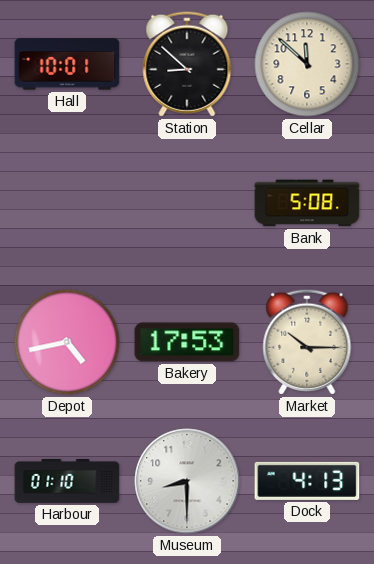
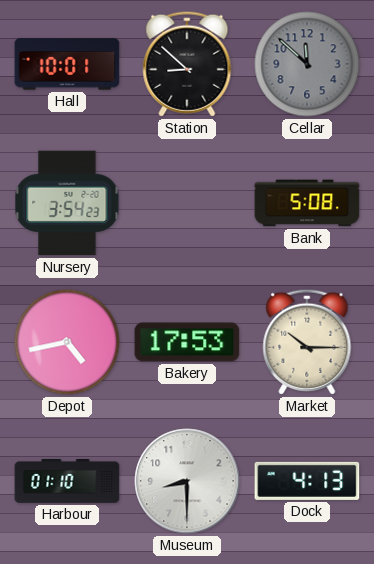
Cellar dial: cream -> grey
Nursery: none -> 3:54
